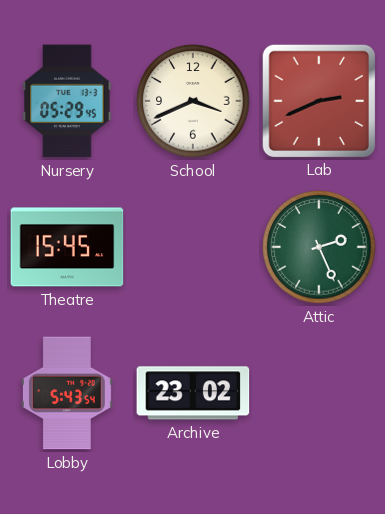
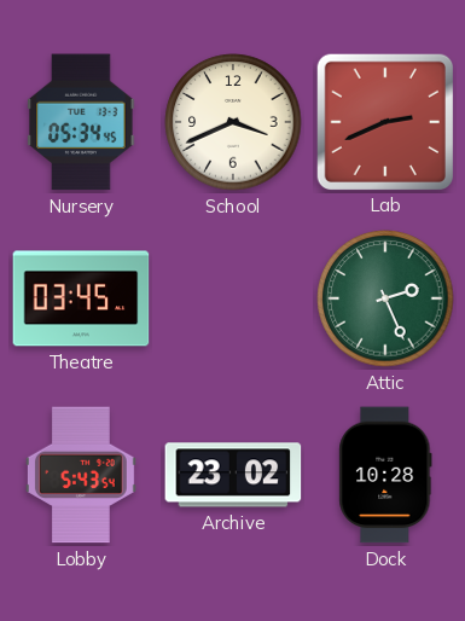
Nursery: 05:29 -> 05:34
Theatre: 15:45 -> 03:45
Dock: none -> 10:28
